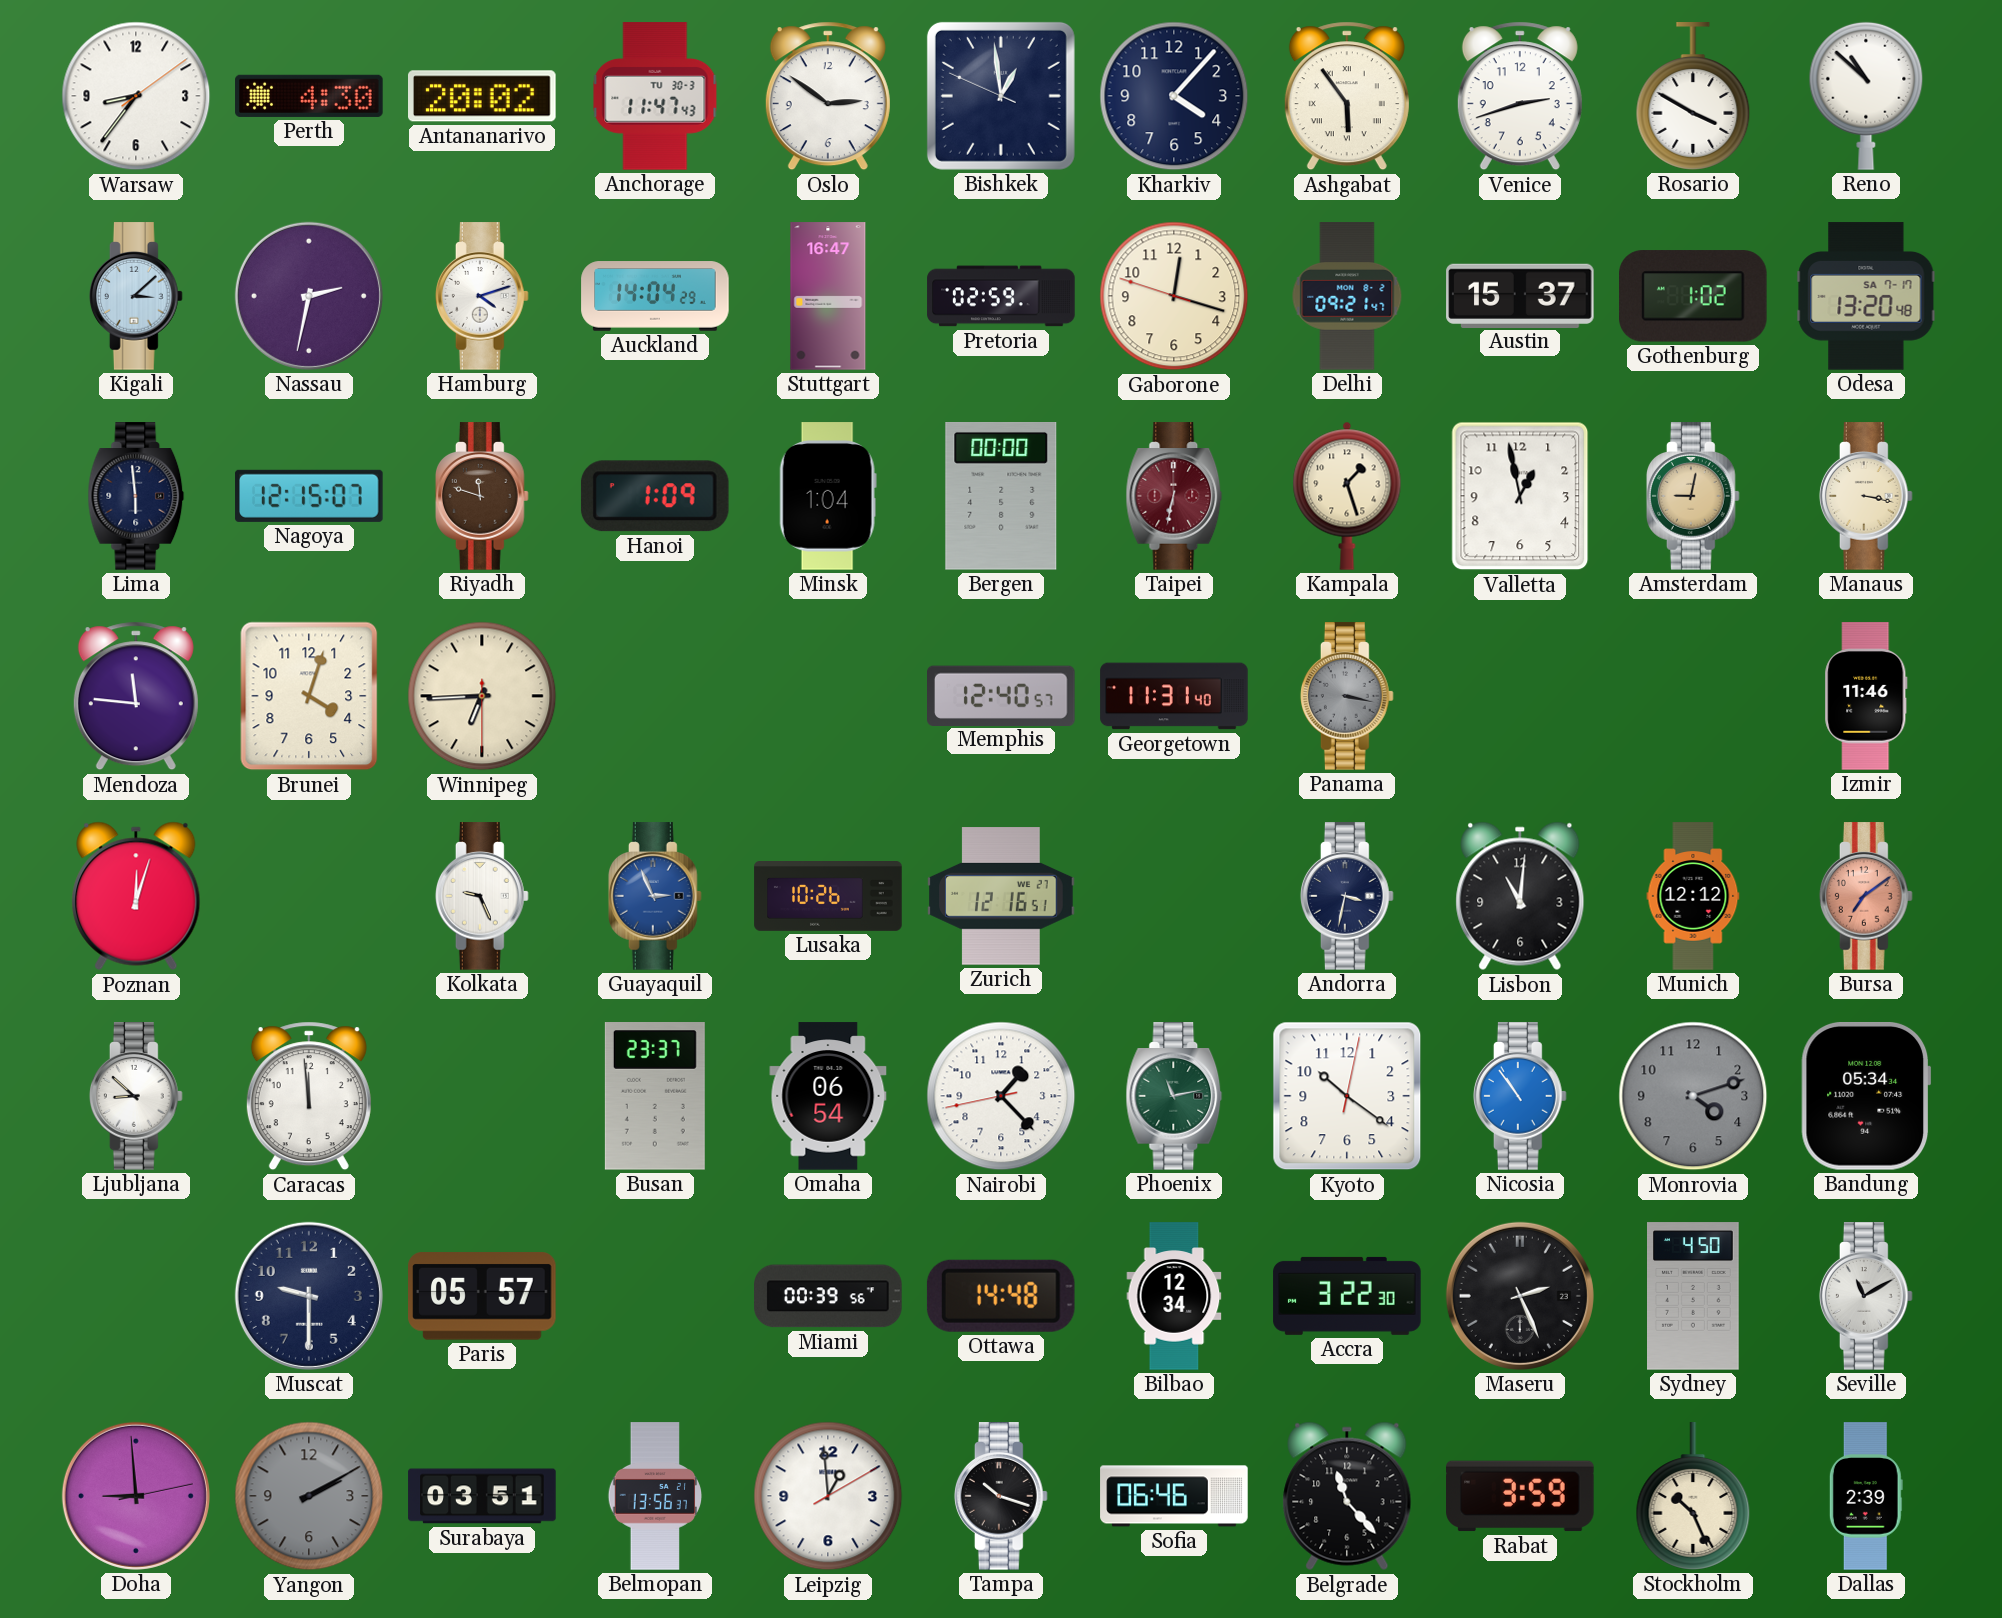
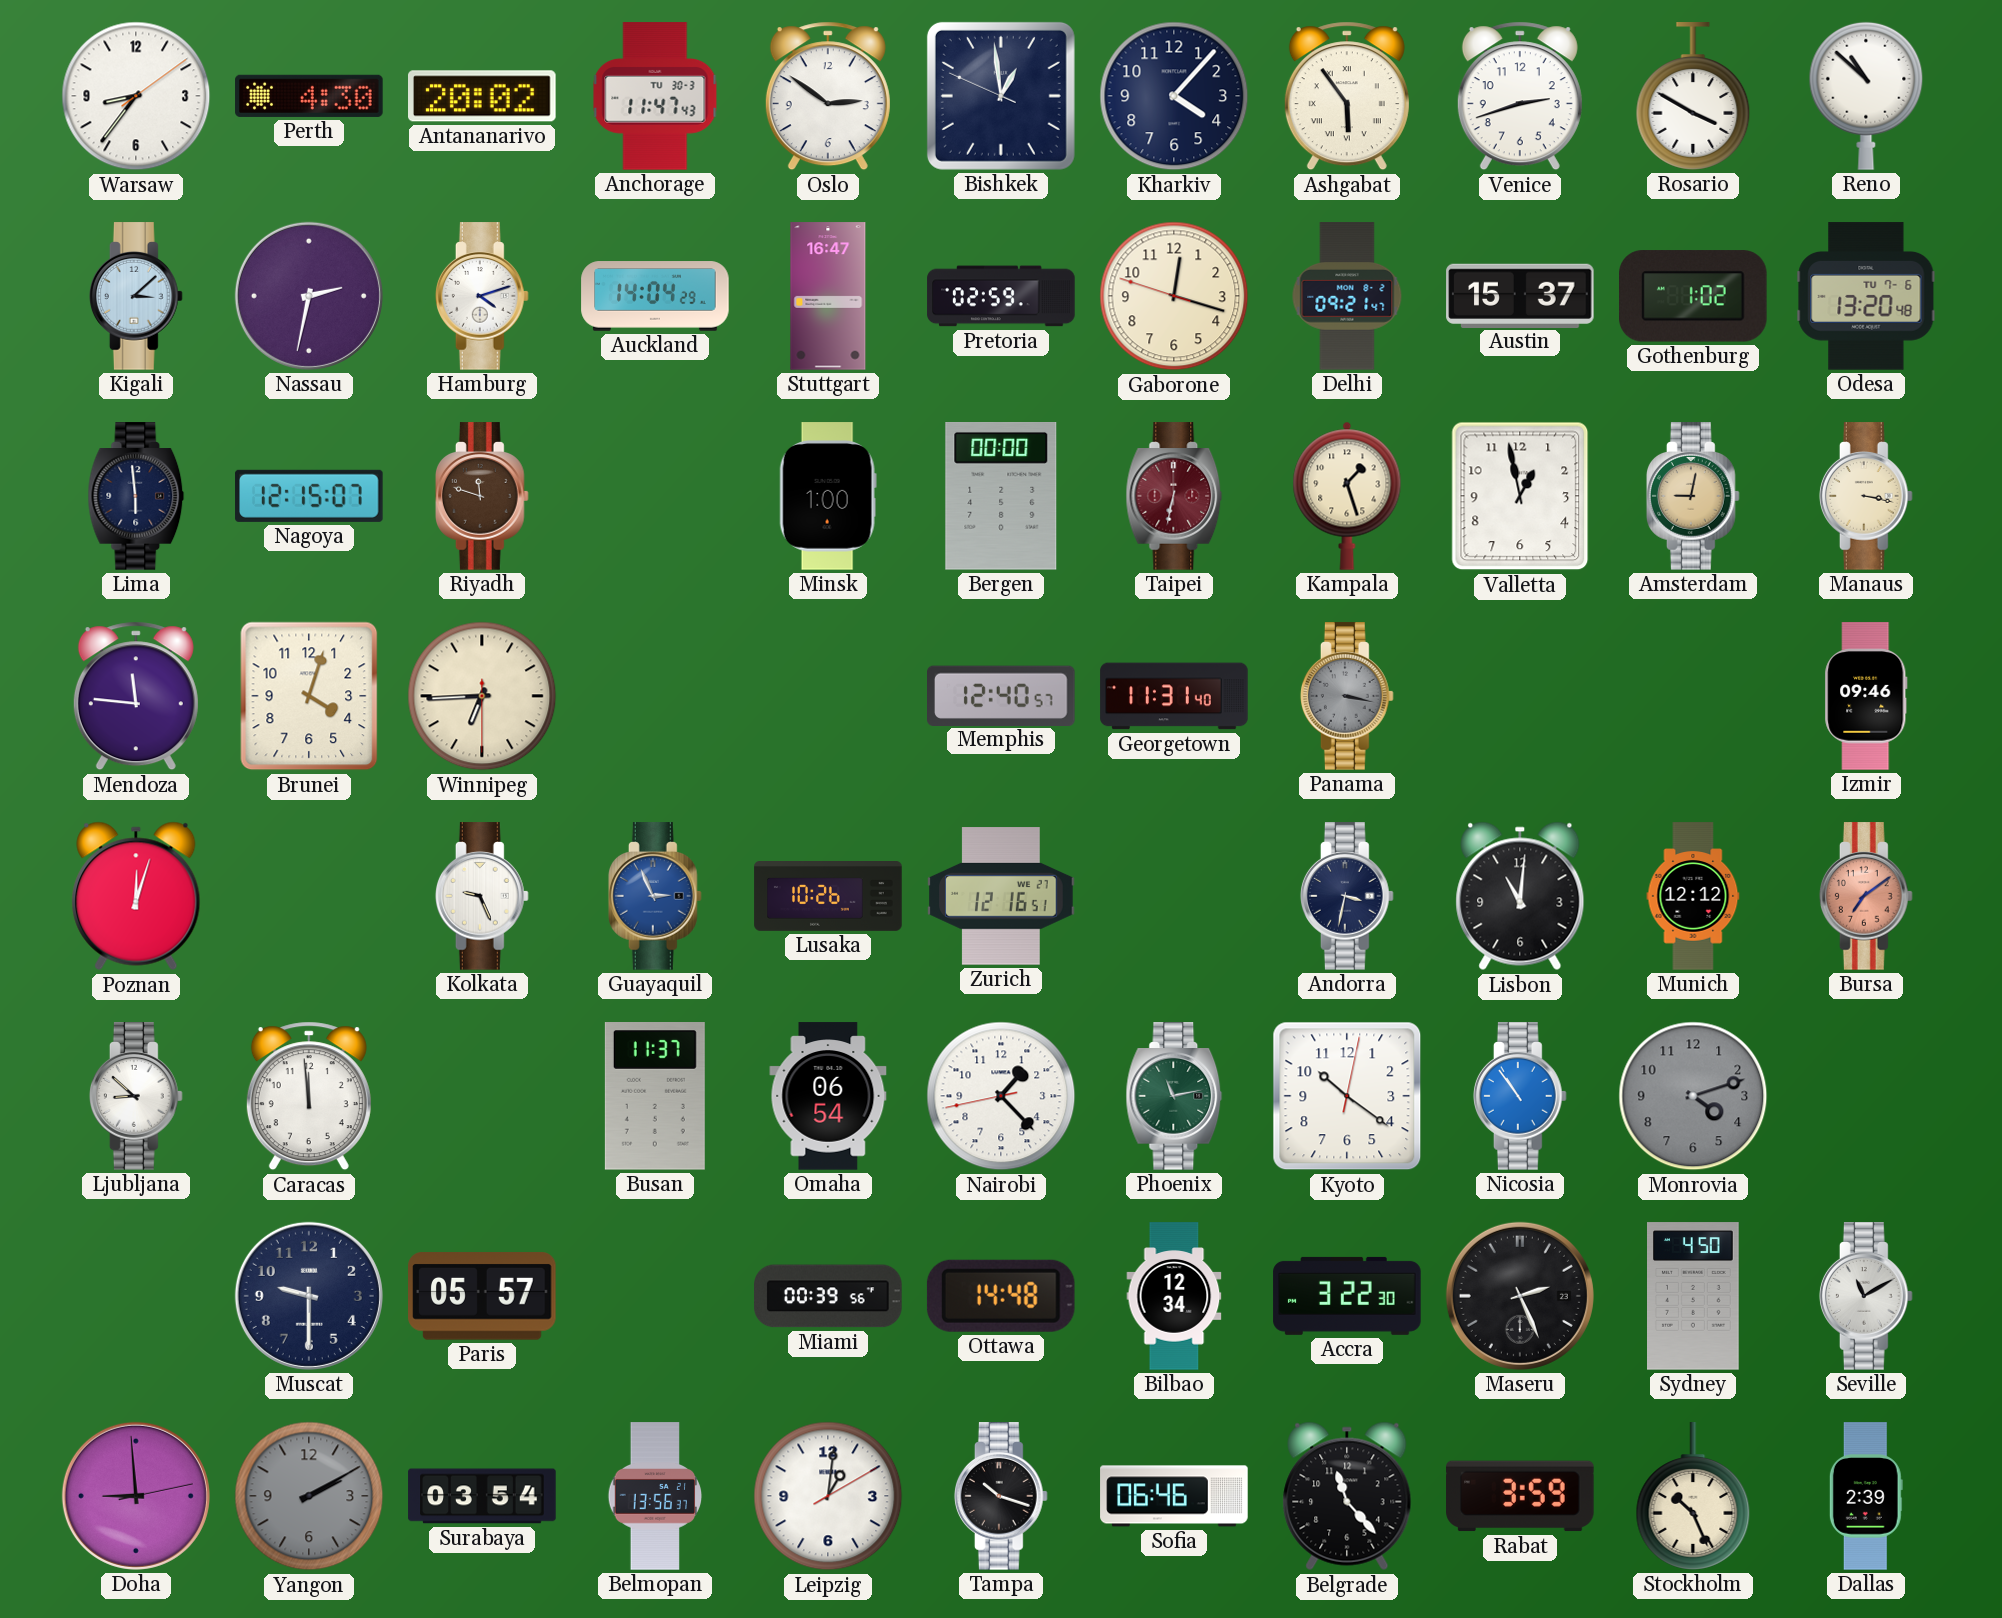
Odesa date: SA 7-17 -> TU 7-6
Hanoi: 1:09 -> none
Minsk: 1:04 -> 1:00
Izmir: 11:46 -> 09:46
Busan: 23:37 -> 11:37
Bandung: 05:34 -> none
Surabaya: 03:51 -> 03:54
Leipzig: 12:59 -> 1:01
